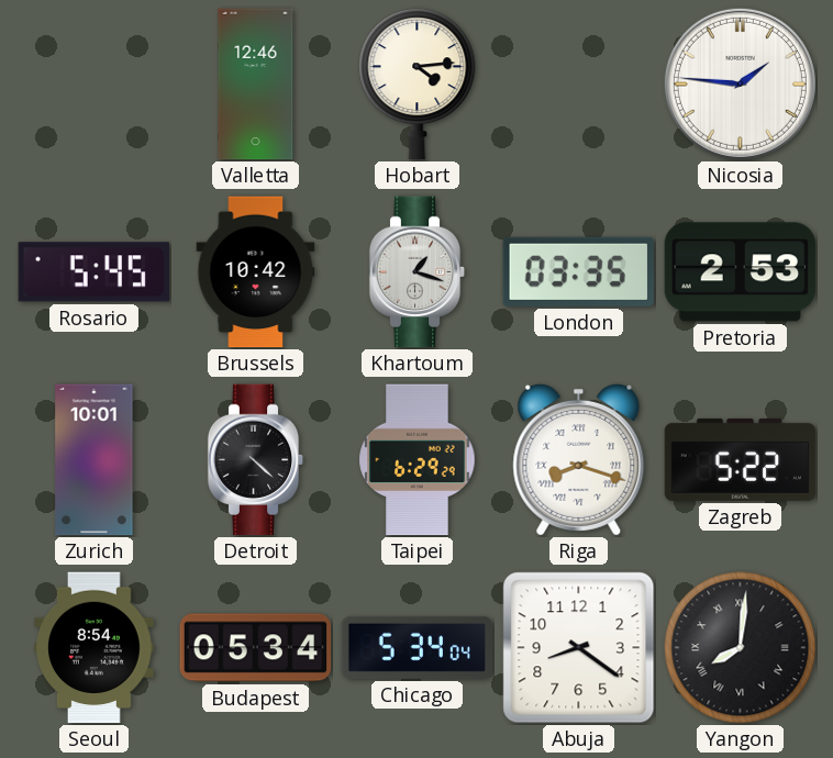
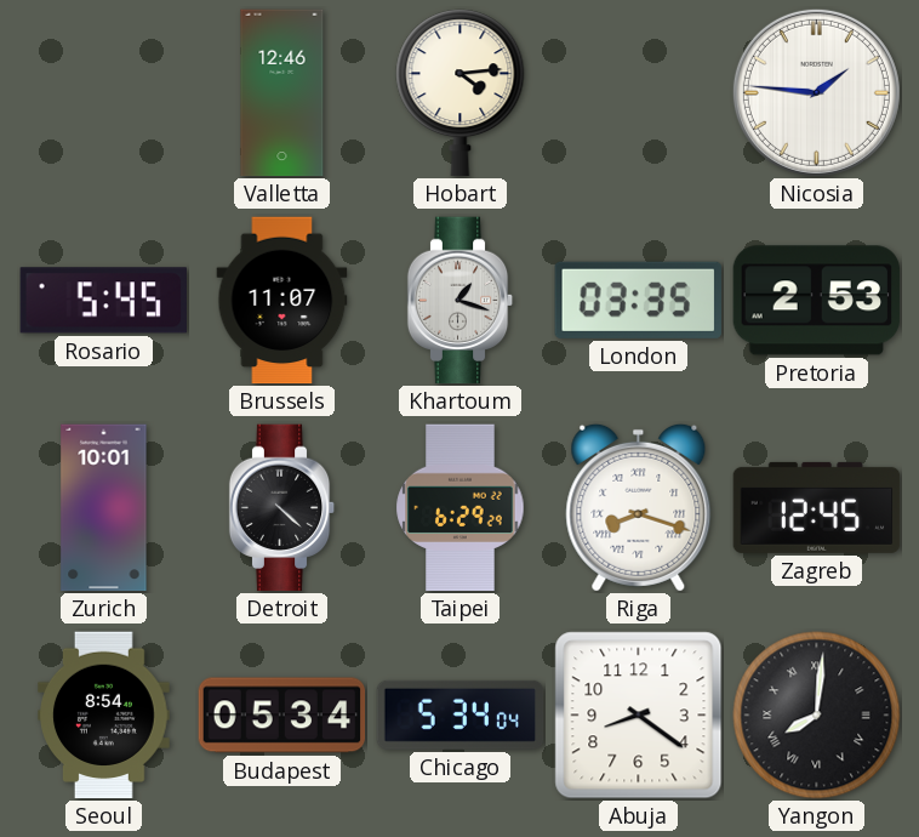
Brussels: 10:42 -> 11:07
Zagreb: 5:22 -> 12:45
